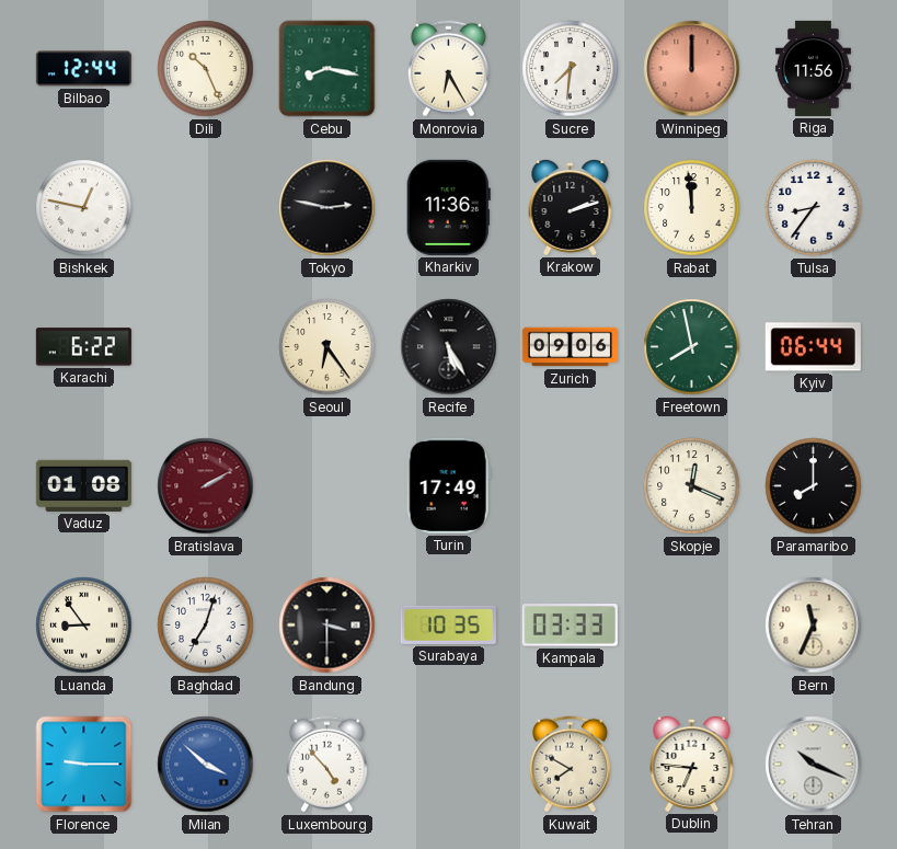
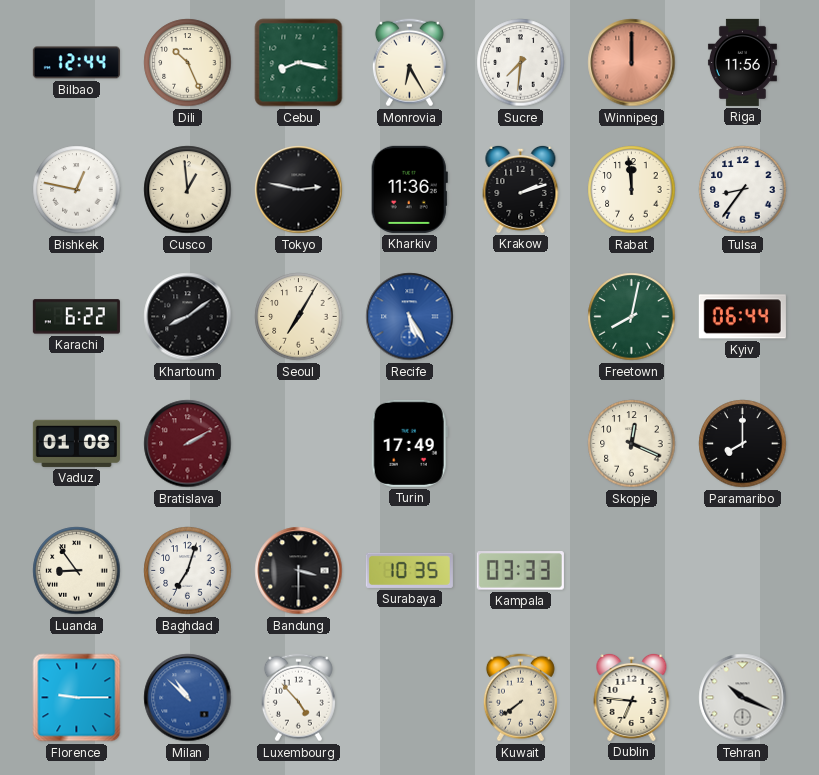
Cusco: none -> 12:59
Khartoum: none -> 8:09
Seoul: 6:24 -> 7:05
Recife dial: black -> blue
Zurich: 09:06 -> none
Freetown: 7:58 -> 8:02
Bern: 11:34 -> none
Milan: 3:52 -> 10:52
Kuwait: 7:50 -> 7:39
